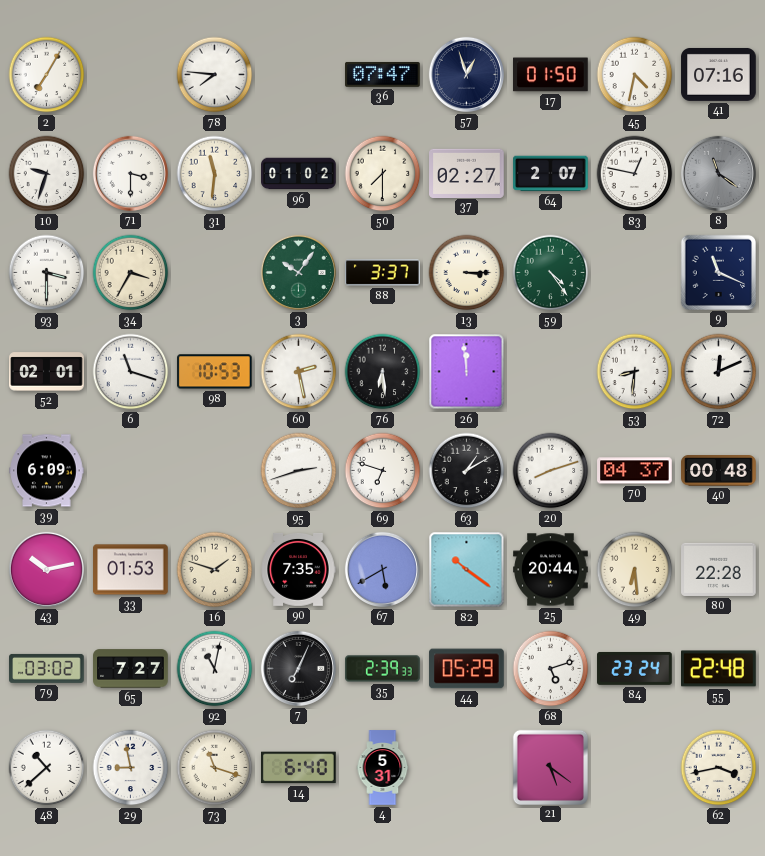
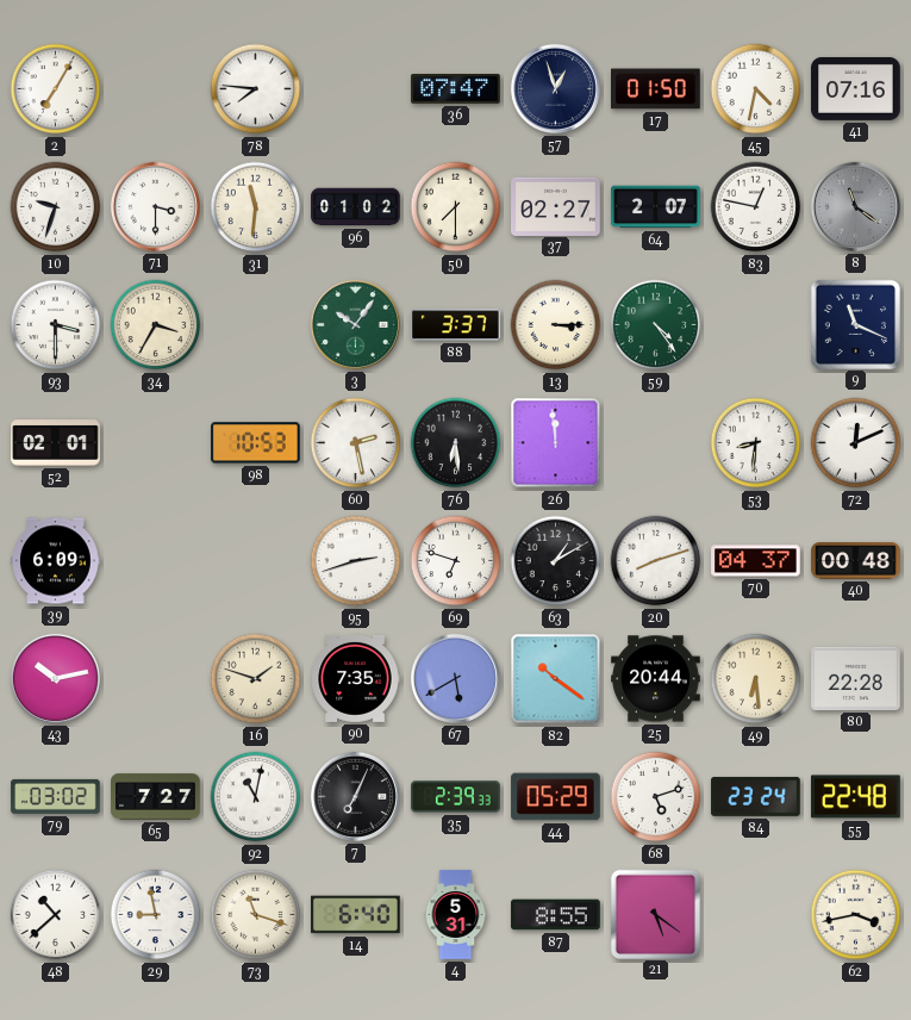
6: 11:18 -> none
33: 01:53 -> none
87: none -> 8:55
